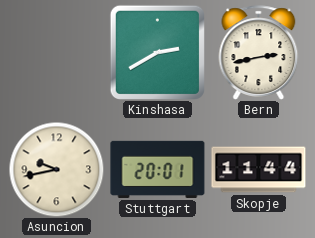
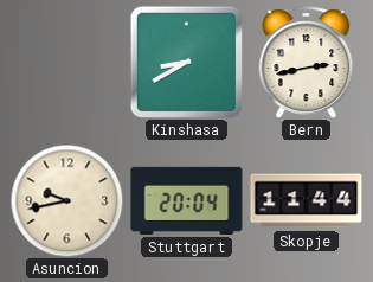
Kinshasa: 2:40 -> 8:40
Stuttgart: 20:01 -> 20:04
